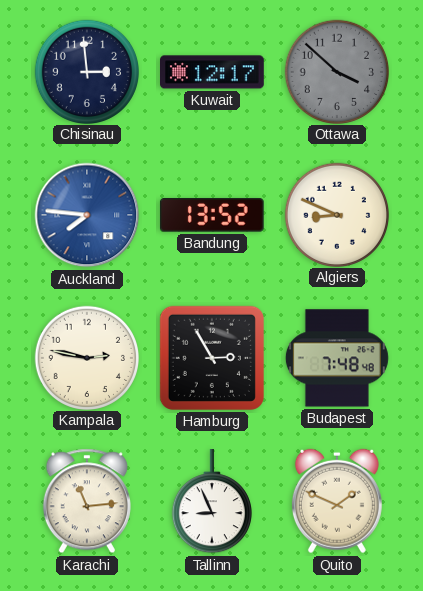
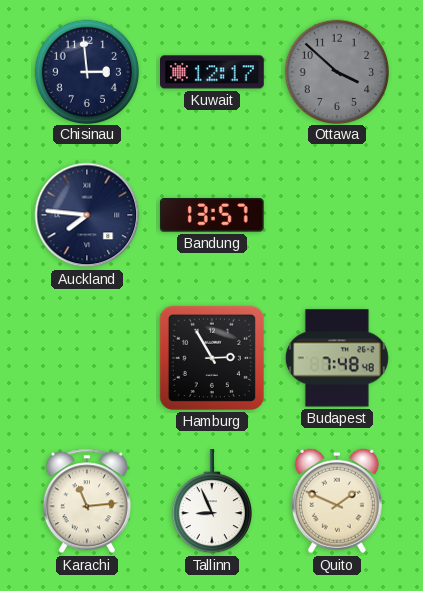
Auckland dial: blue -> navy
Bandung: 13:52 -> 13:57
Algiers: 8:49 -> none
Kampala: 2:47 -> none
